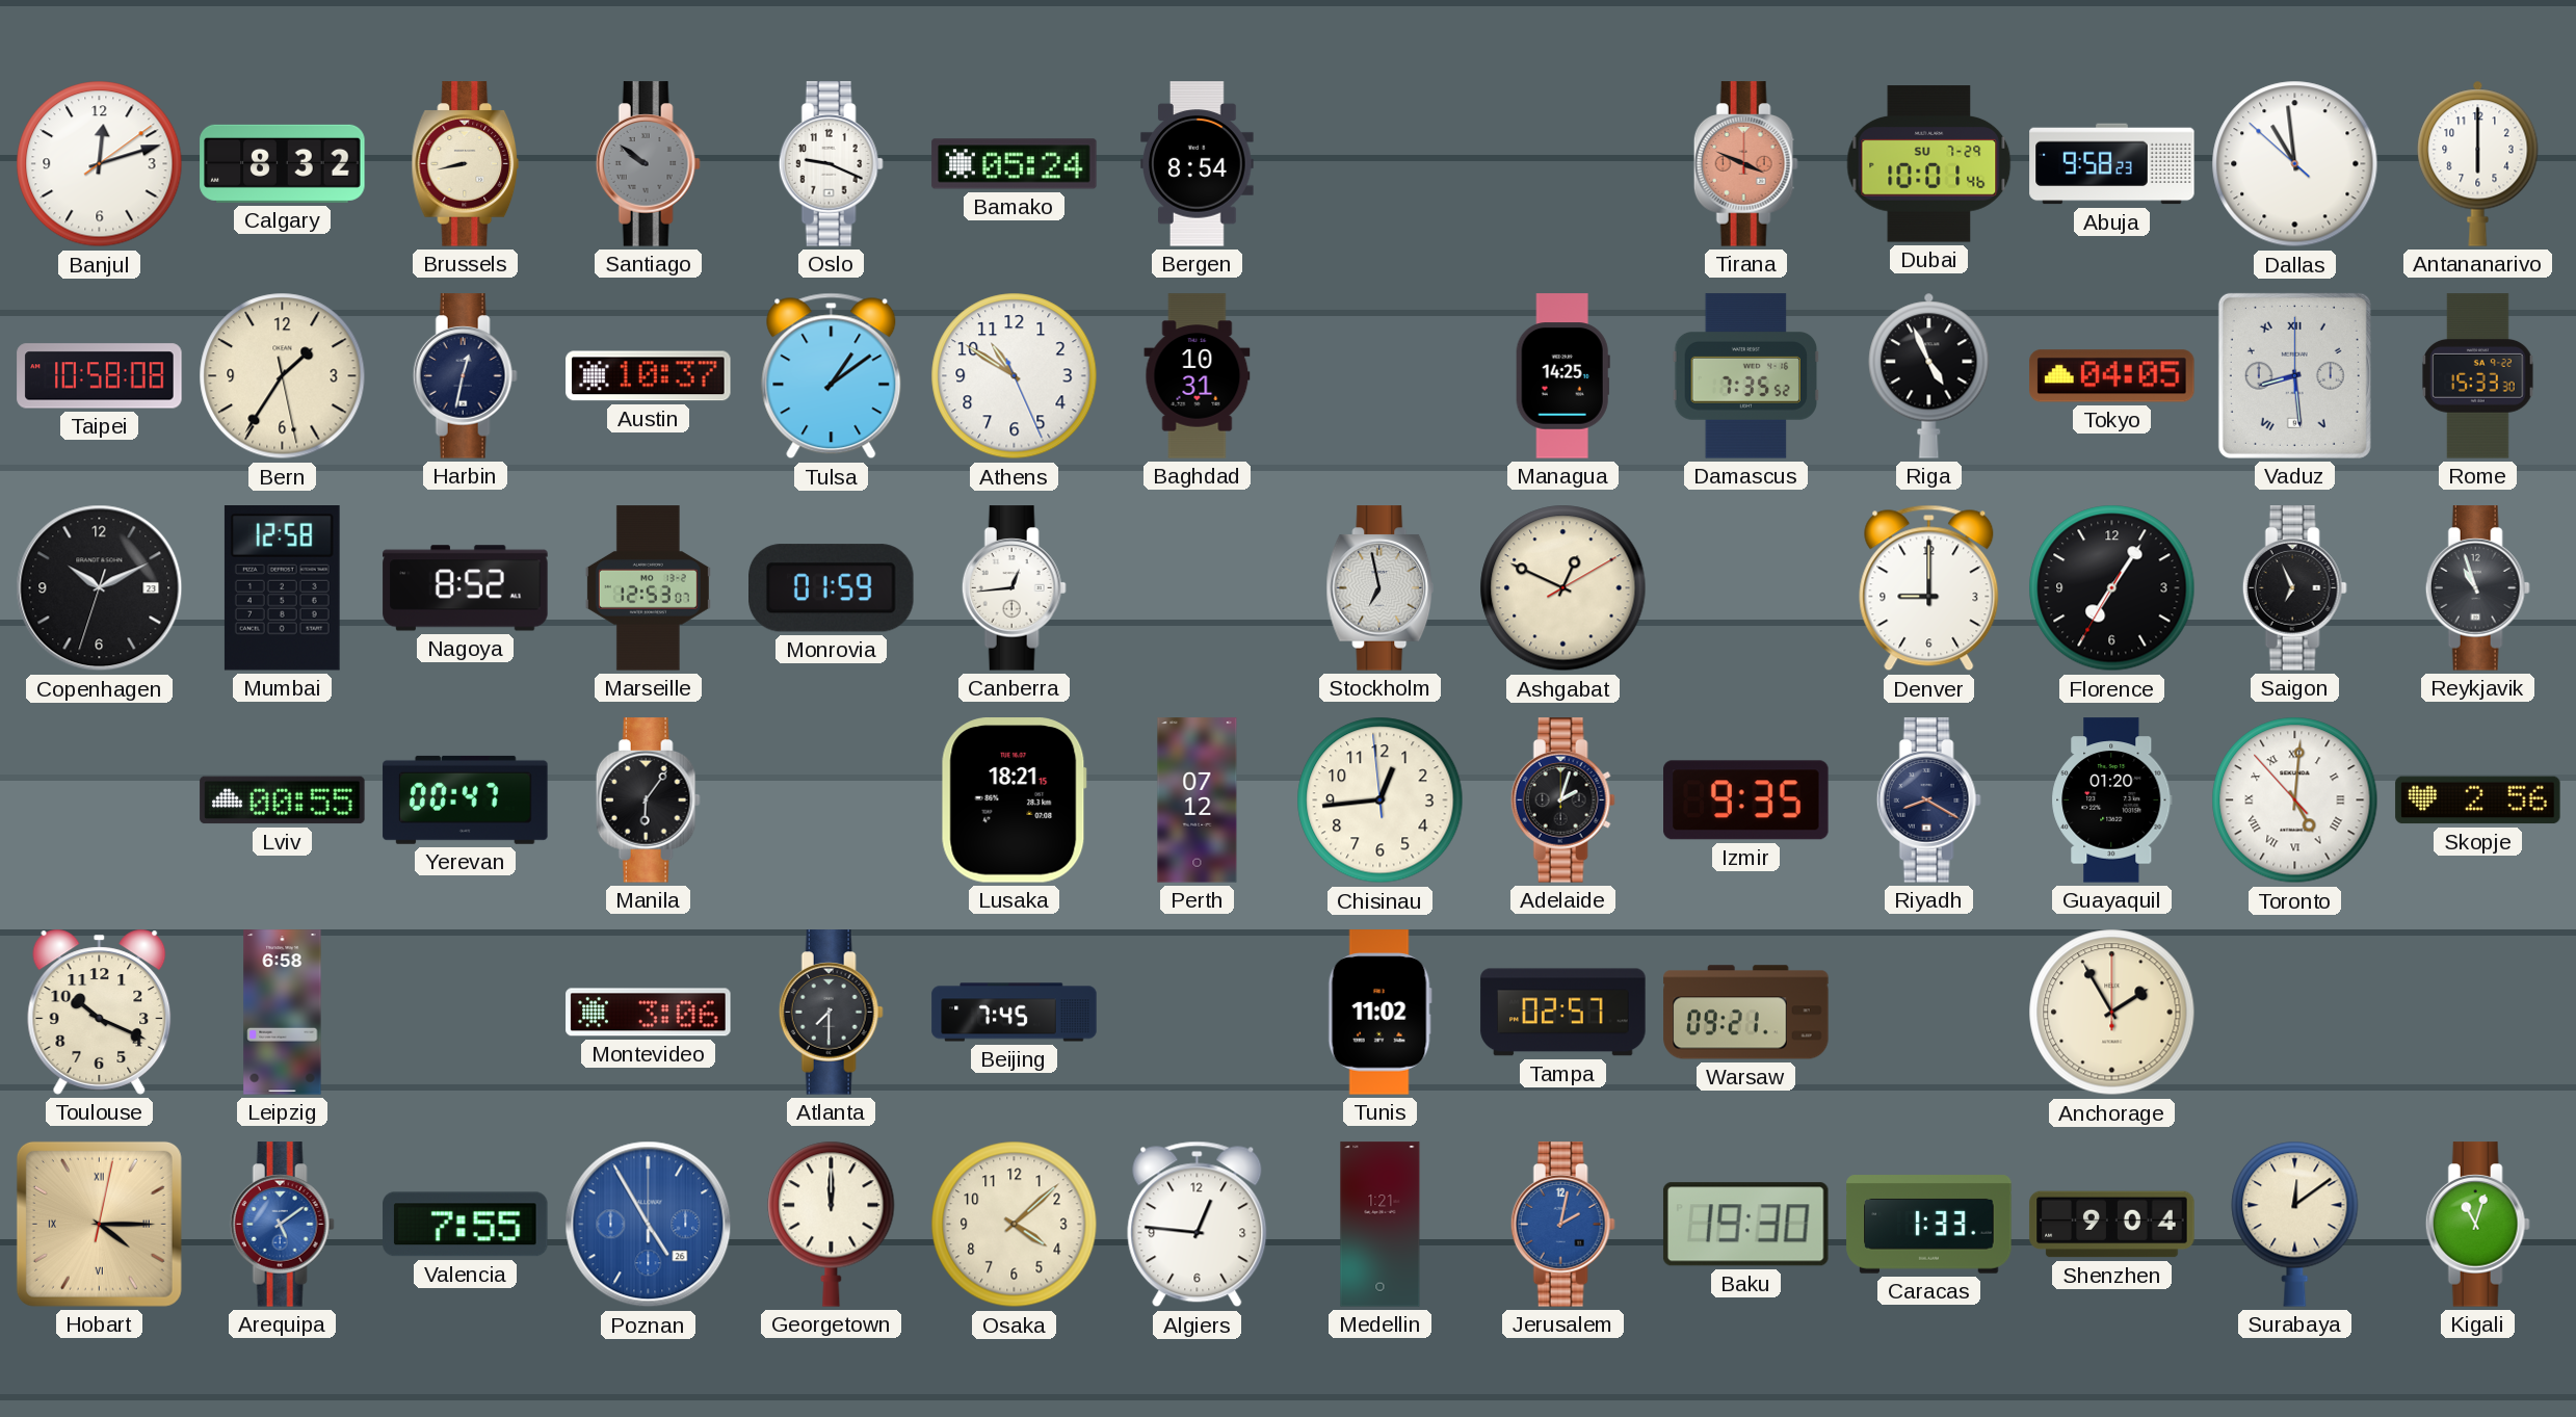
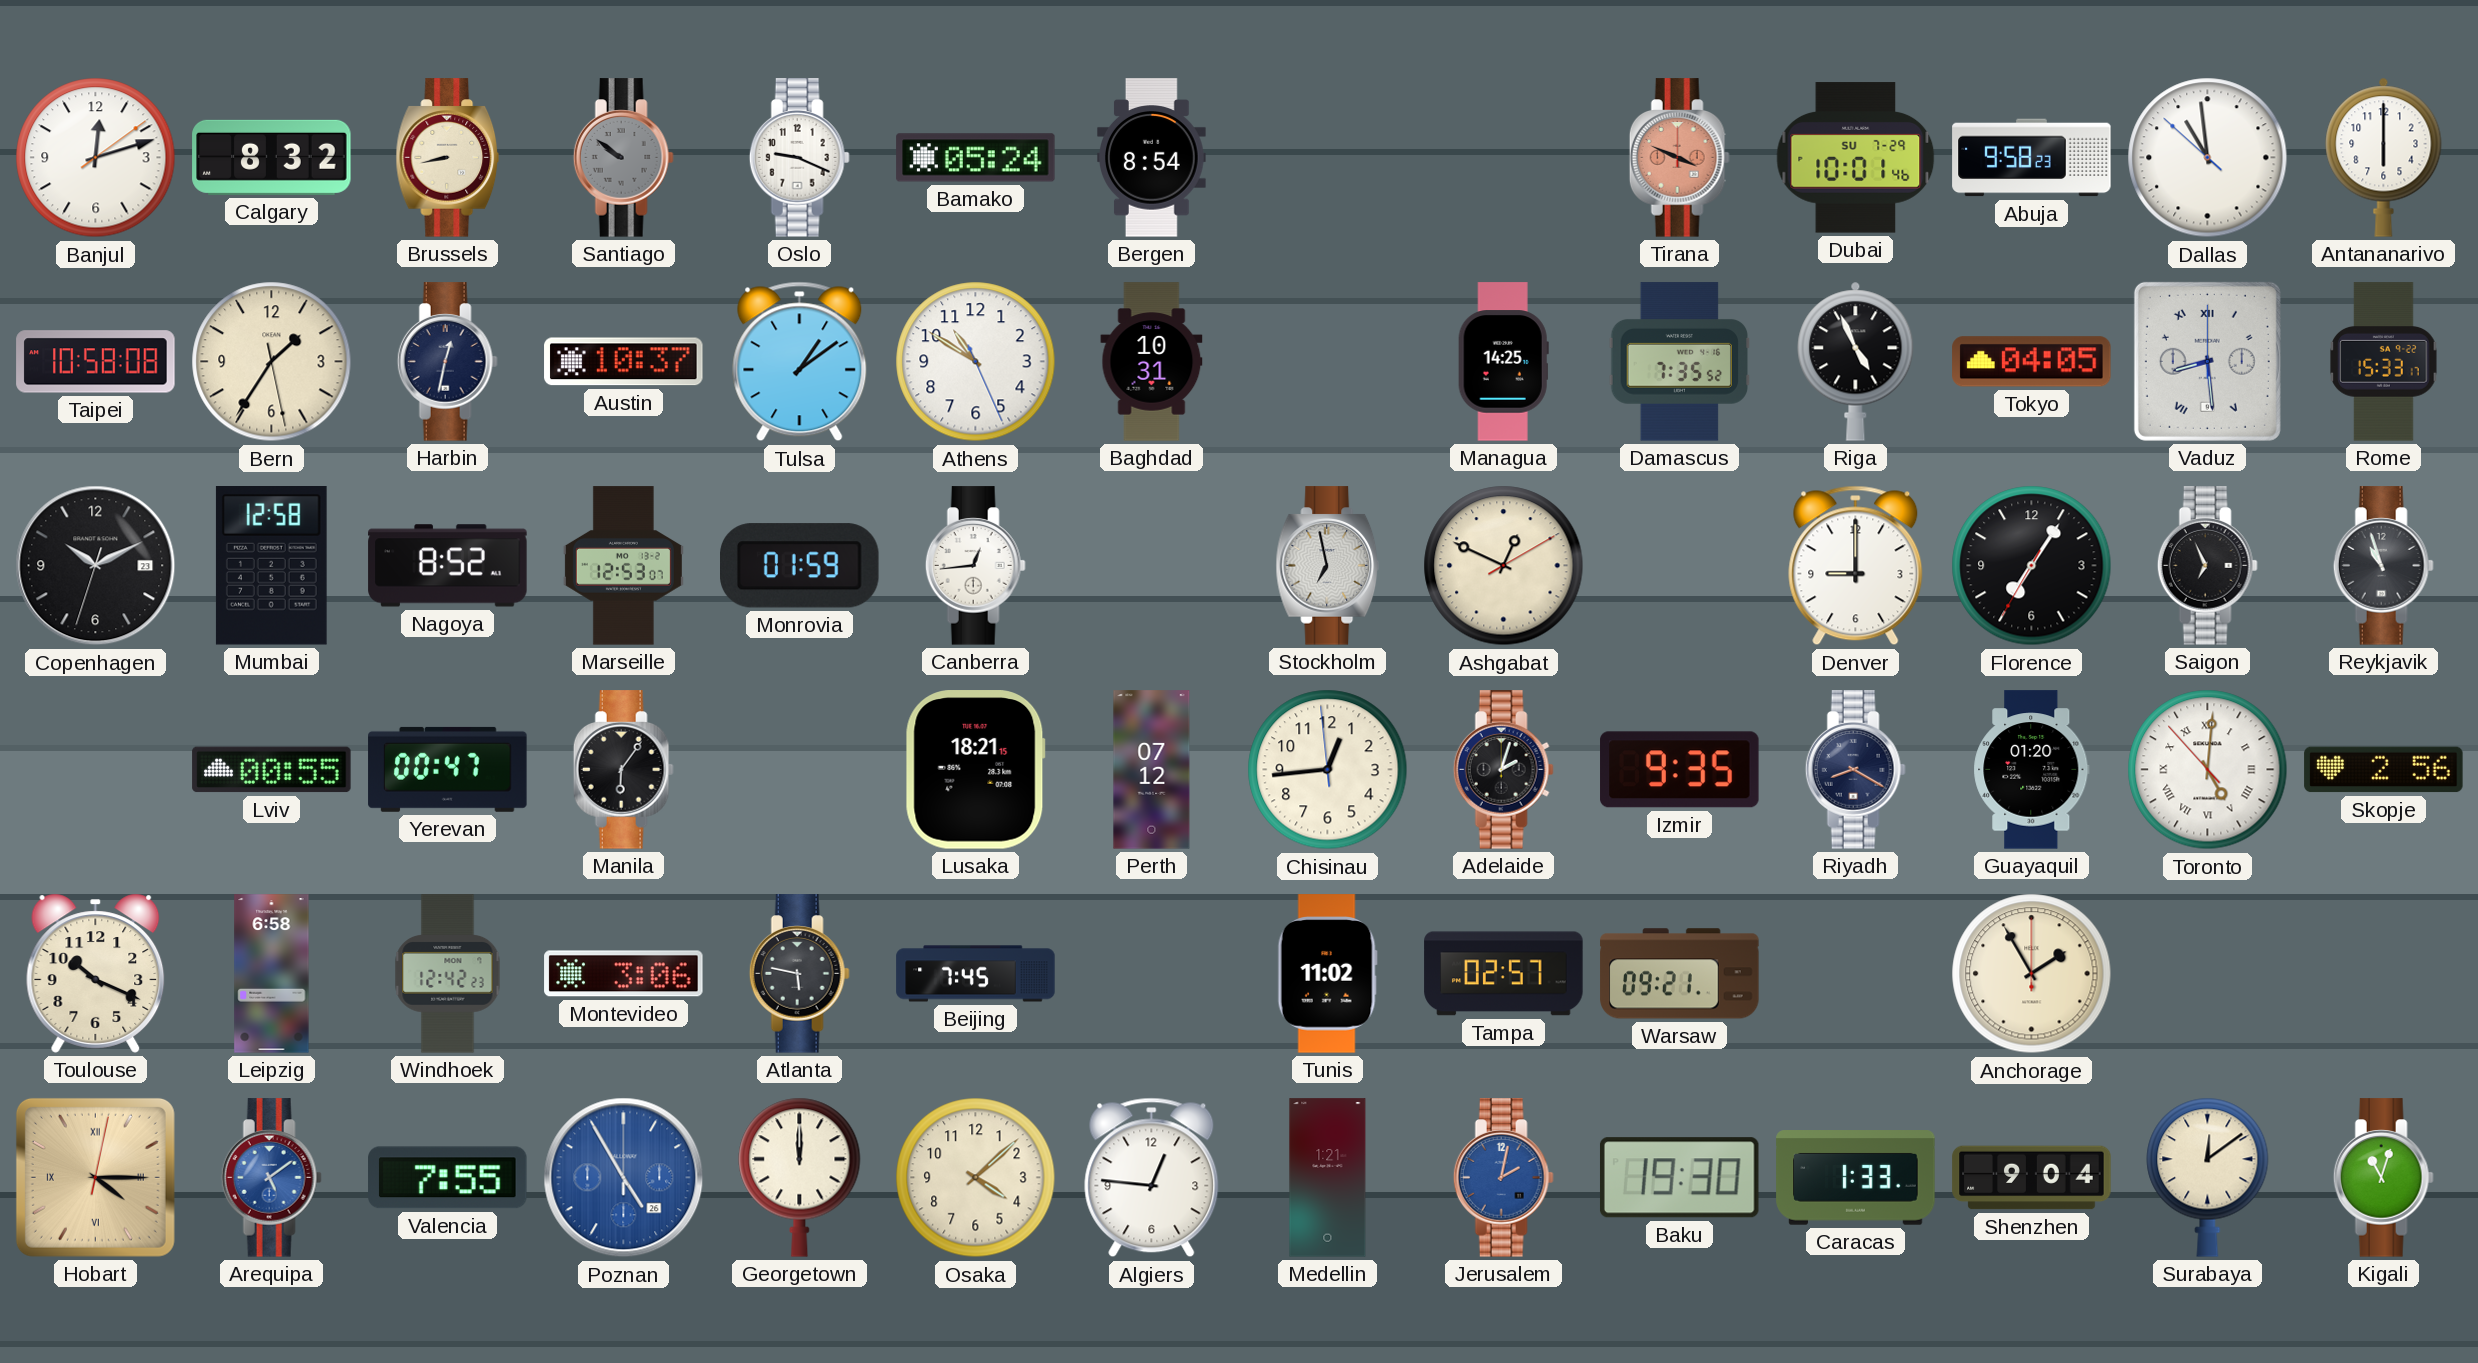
Rome: 15:33:30 -> 15:33:17
Windhoek: none -> 12:42
Atlanta: 7:30 -> 5:47
